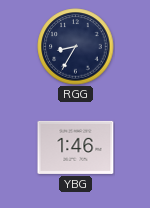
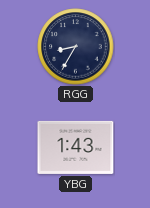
YBG: 1:46 -> 1:43
